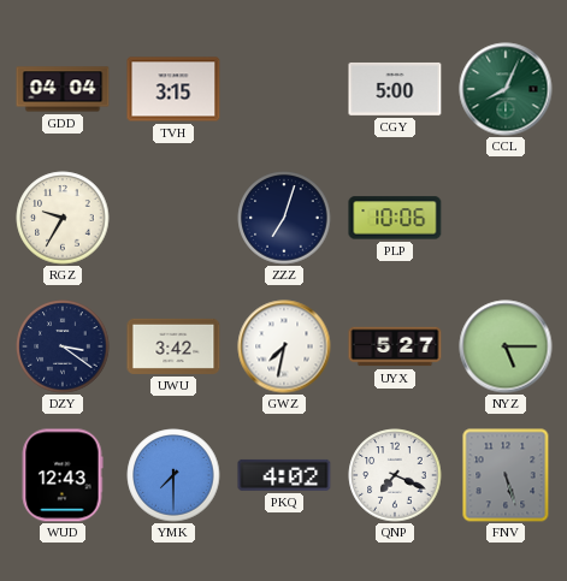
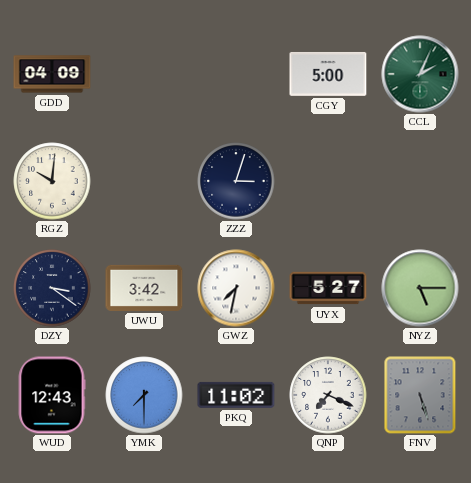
GDD: 04:04 -> 04:09
TVH: 3:15 -> none
CCL: 8:04 -> 2:04
RGZ: 9:35 -> 10:01
ZZZ: 7:03 -> 3:03
PLP: 10:06 -> none
PKQ: 4:02 -> 11:02
